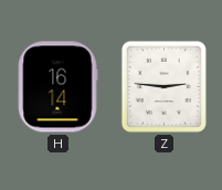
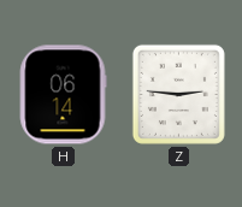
H: 16:14 -> 06:14
